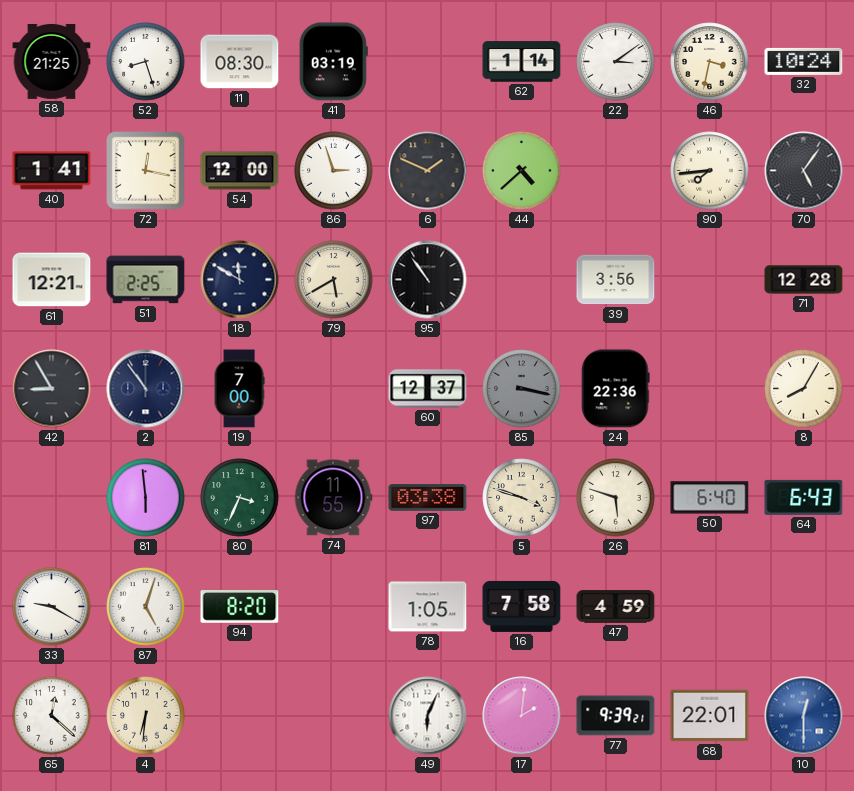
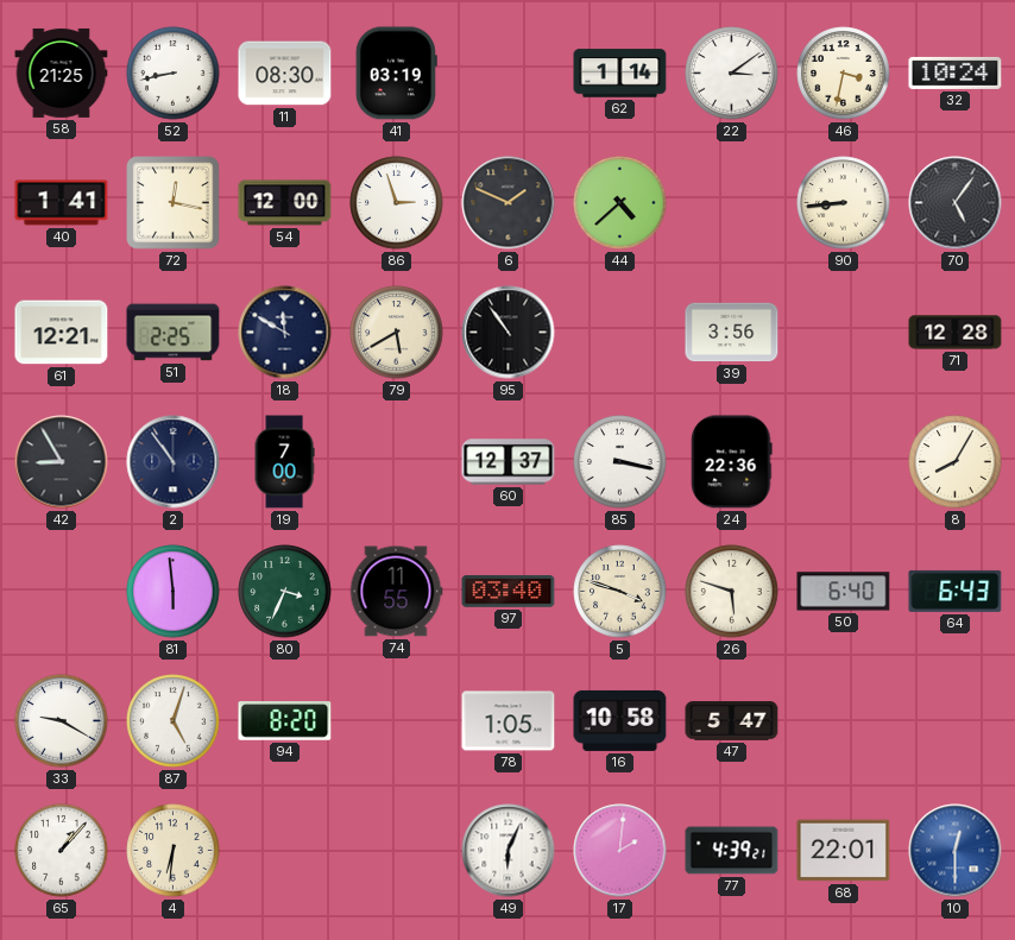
52: 8:27 -> 8:43
90: 7:44 -> 8:44
85 dial: grey -> white
97: 03:38 -> 03:40
16: 7:58 -> 10:58
47: 4:59 -> 5:47
65: 12:22 -> 1:07
77: 9:39 -> 4:39
